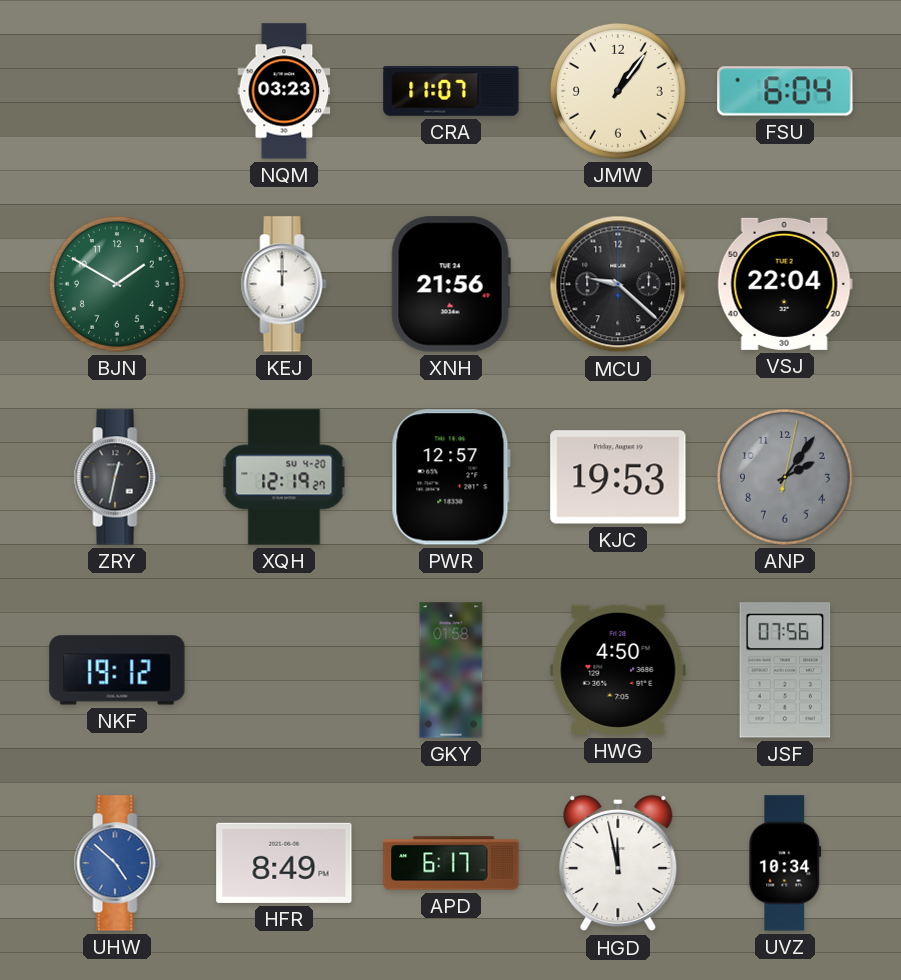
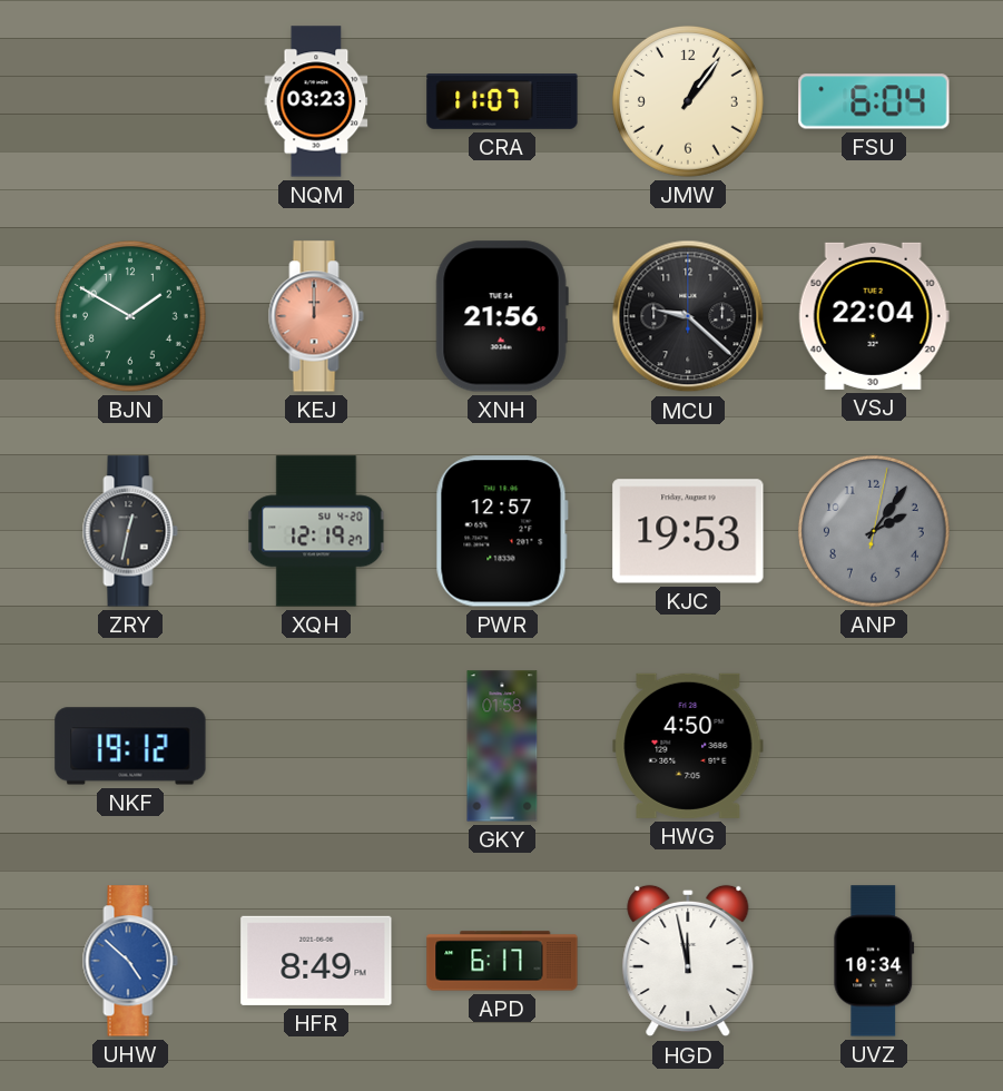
KEJ dial: white -> salmon
JSF: 07:56 -> none
